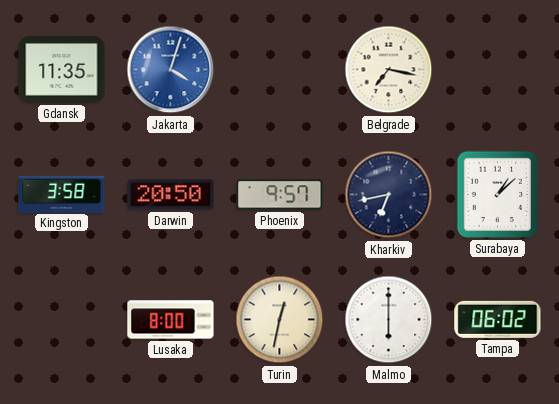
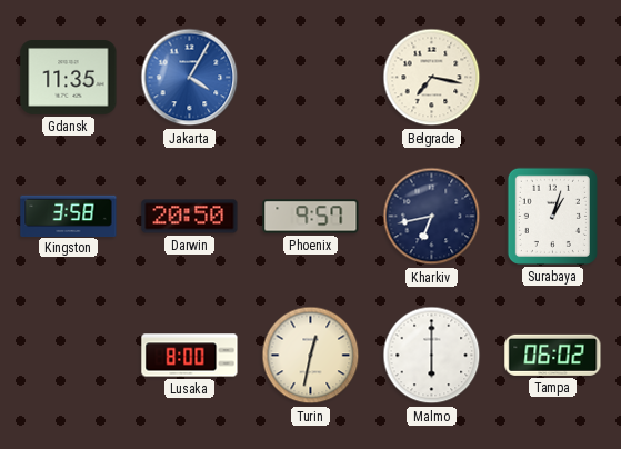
Jakarta: 4:03 -> 4:05
Surabaya: 1:08 -> 1:03
